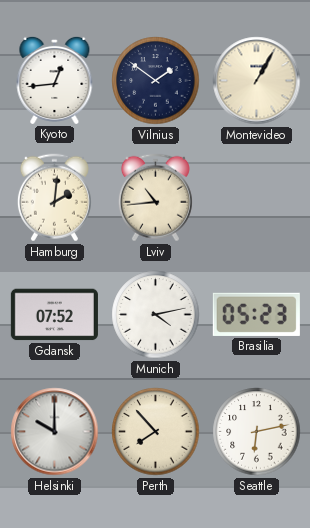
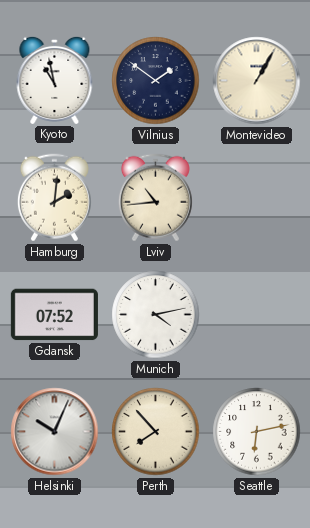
Kyoto: 12:44 -> 10:58
Brasilia: 05:23 -> none
Helsinki: 10:00 -> 10:04
